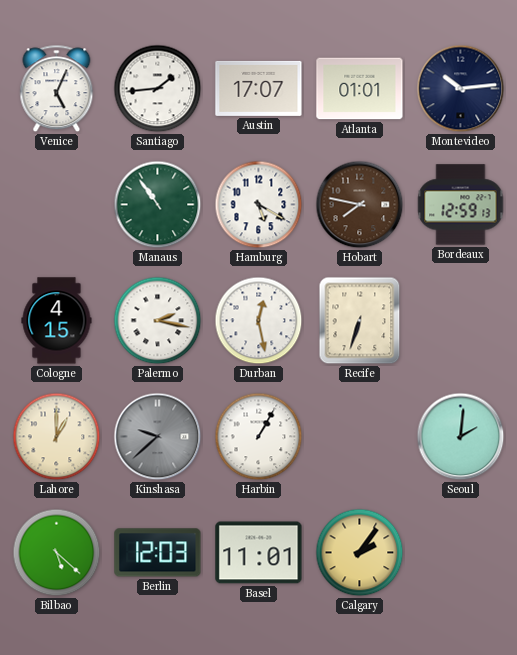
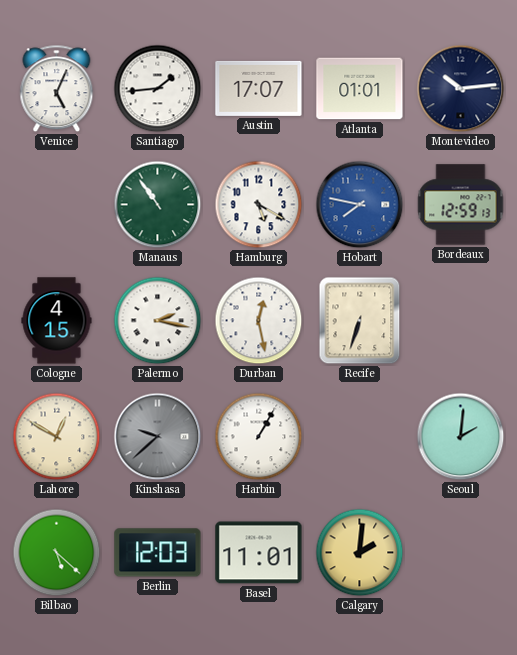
Hobart dial: brown -> blue
Lahore: 1:00 -> 12:50
Calgary: 2:06 -> 2:01
